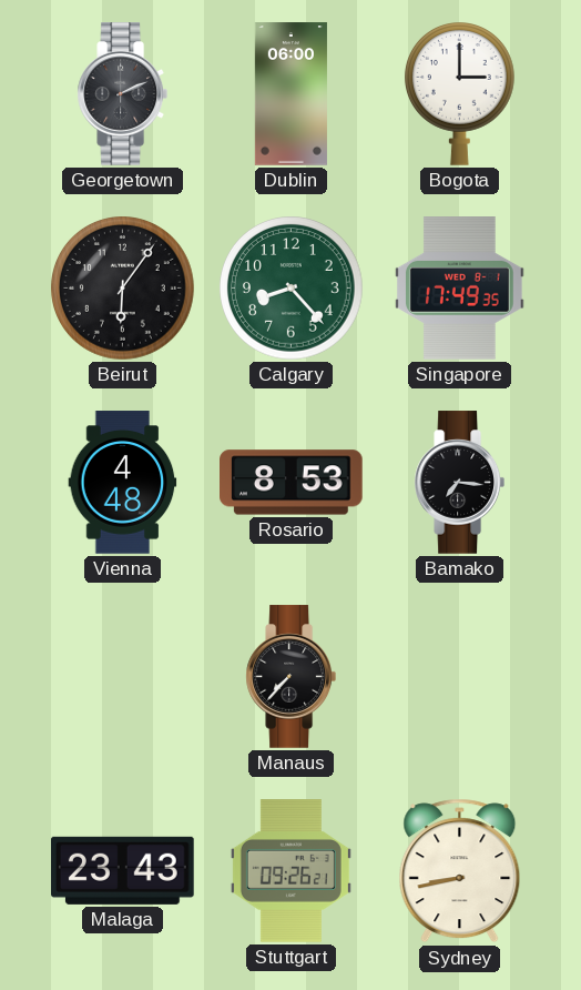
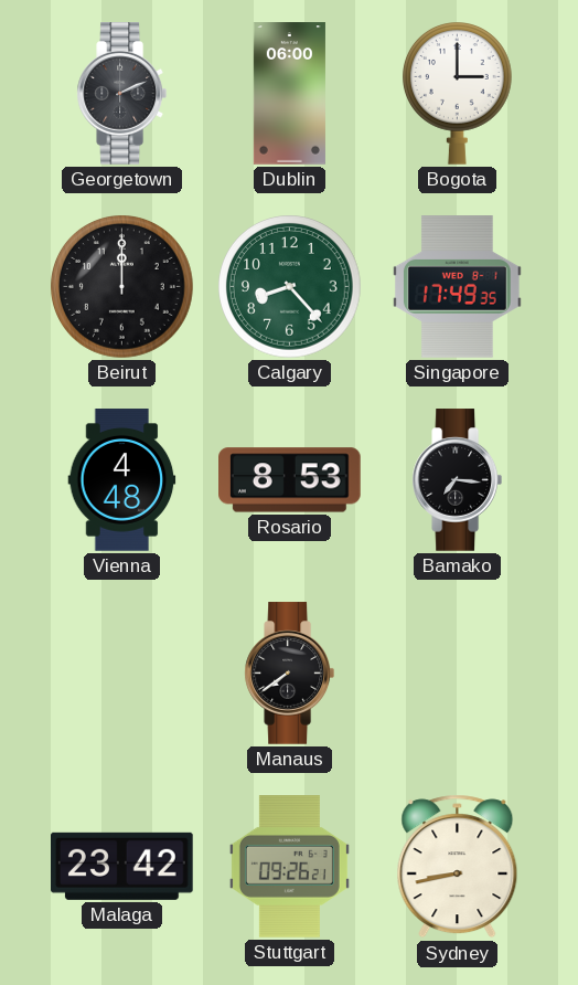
Beirut: 6:06 -> 12:00
Manaus: 7:37 -> 7:39
Malaga: 23:43 -> 23:42
